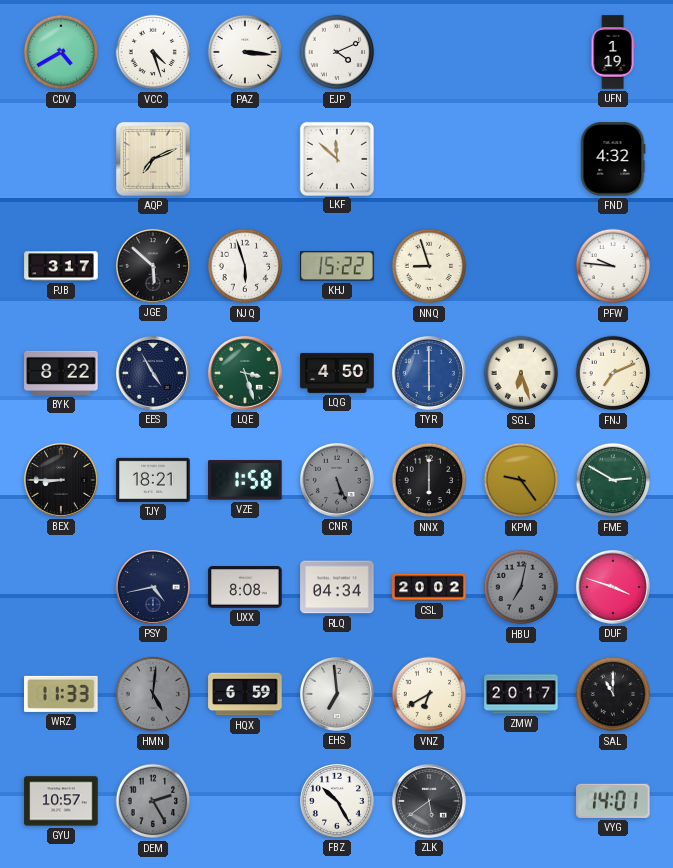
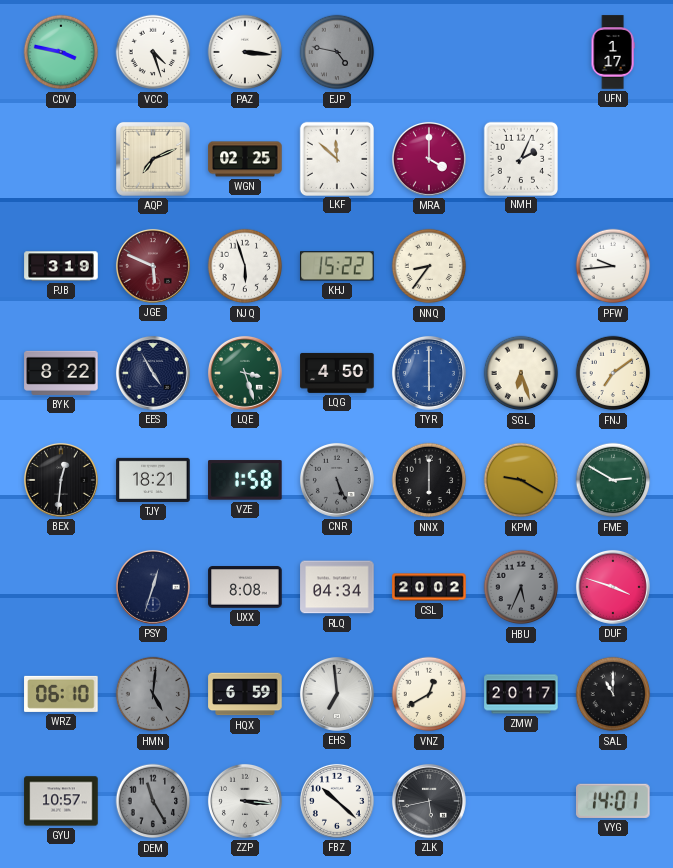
CDV: 4:40 -> 3:47
EJP: 4:11 -> 4:47
EJP dial: white -> grey
UFN: 1:19 -> 1:17
WGN: none -> 02:25
MRA: none -> 4:00
NMH: none -> 2:04
FND: 4:32 -> none
PJB: 3:17 -> 3:19
JGE: 5:52 -> 5:49
JGE dial: black -> burgundy
NNQ: 8:57 -> 8:36
PFW: 9:46 -> 9:44
FNJ: 7:11 -> 7:09
BEX: 8:45 -> 12:31
KPM: 9:24 -> 9:20
PSY: 4:43 -> 12:33
HBU: 7:02 -> 5:34
WRZ: 11:33 -> 06:10
VNZ: 6:40 -> 12:40
DEM: 2:25 -> 11:25
ZZP: none -> 3:16
FBZ: 10:25 -> 10:22
ZLK: 5:39 -> 5:43
